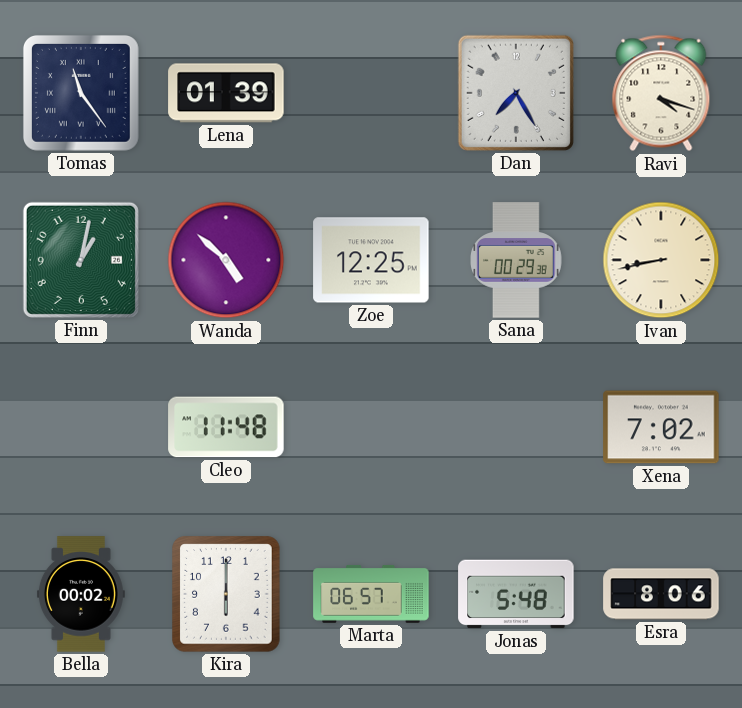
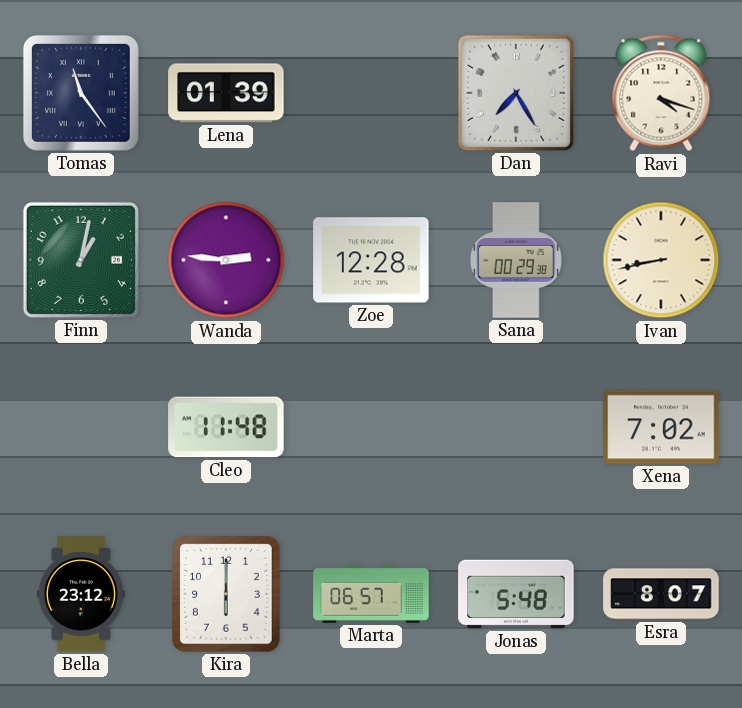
Wanda: 4:52 -> 2:46
Zoe: 12:25 -> 12:28
Bella: 00:02 -> 23:12
Esra: 8:06 -> 8:07
